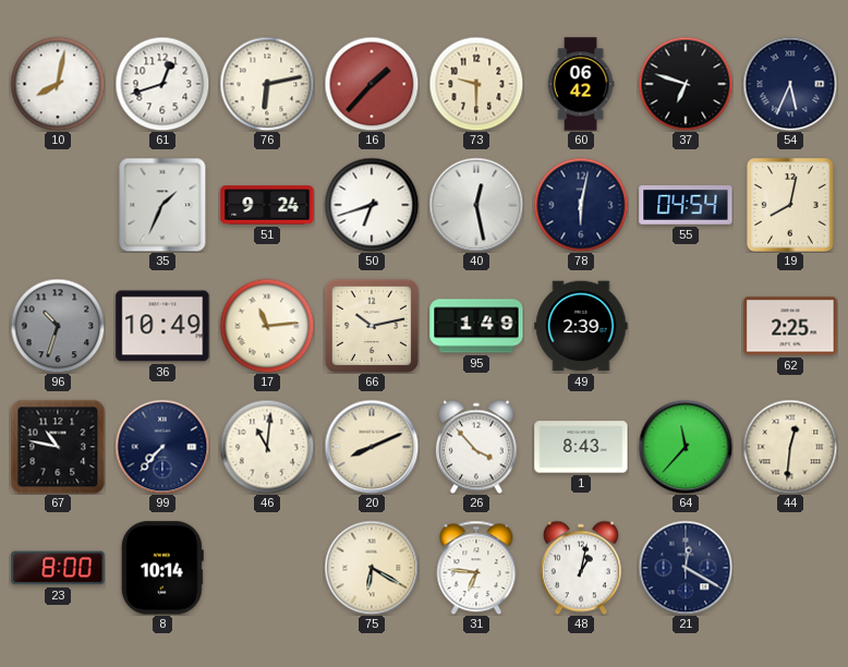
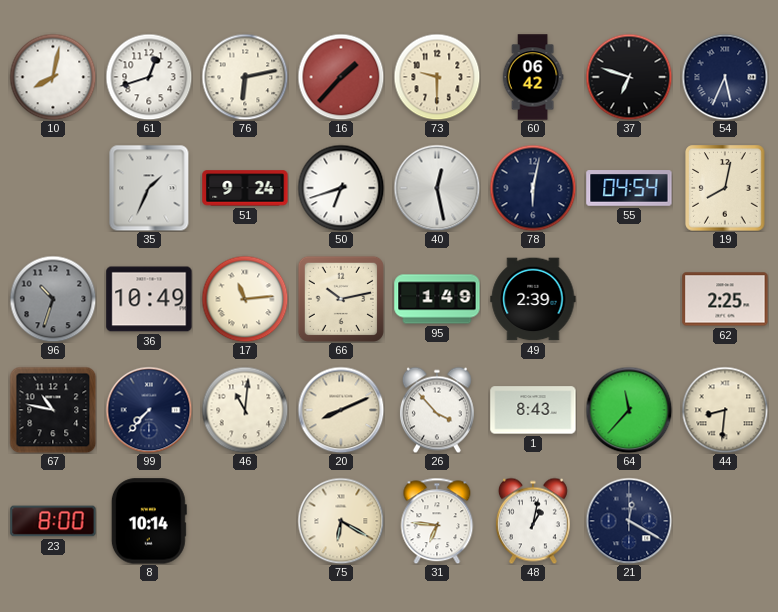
44: 12:31 -> 8:31
